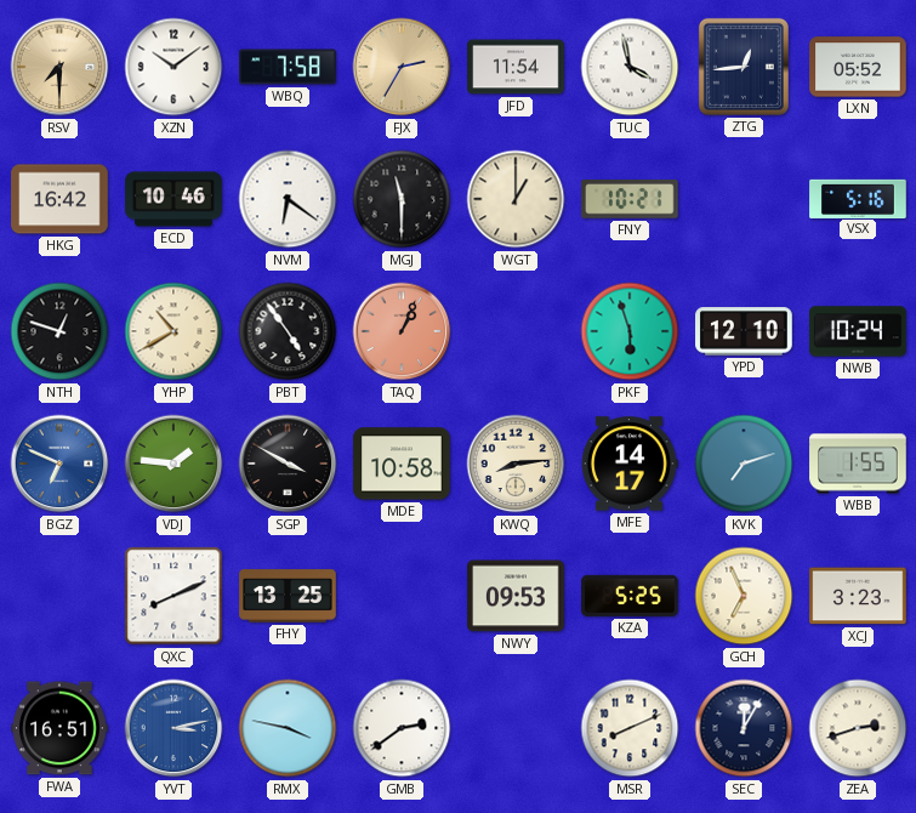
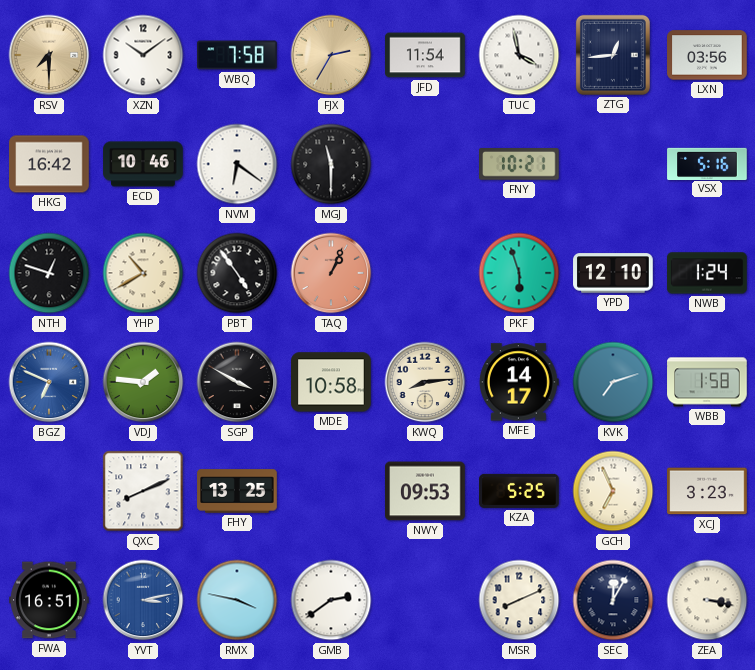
LXN: 05:52 -> 03:56
WGT: 1:00 -> none
NWB: 10:24 -> 1:24
WBB: 1:55 -> 1:58
ZEA: 2:42 -> 3:17
